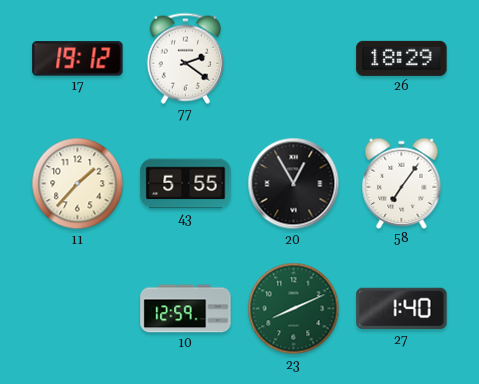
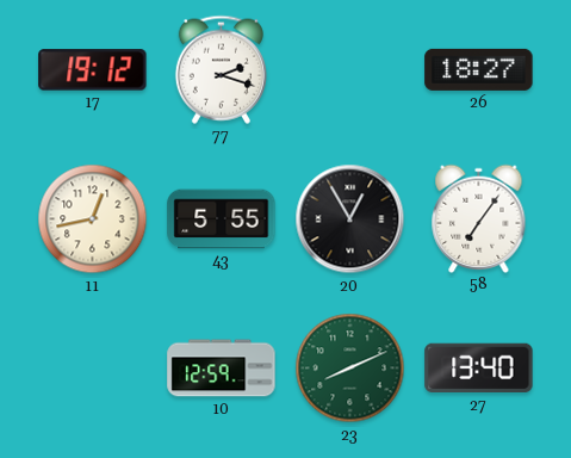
77: 2:21 -> 2:18
26: 18:29 -> 18:27
11: 1:37 -> 12:43
27: 1:40 -> 13:40
